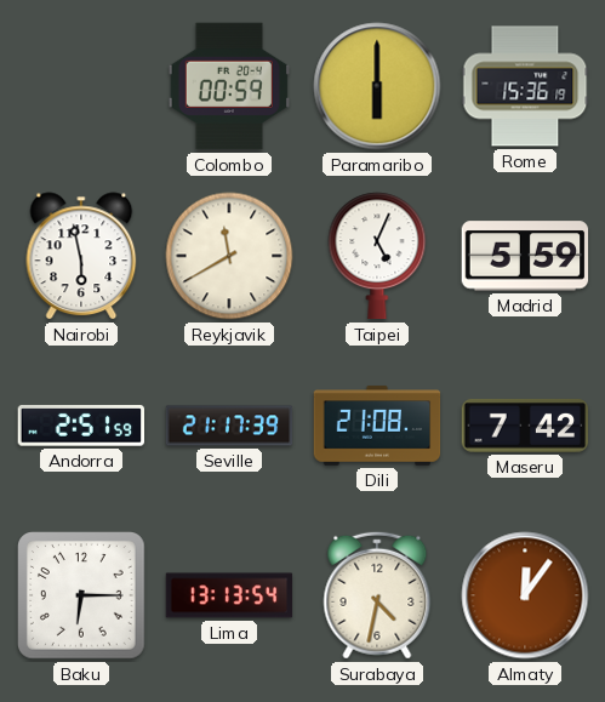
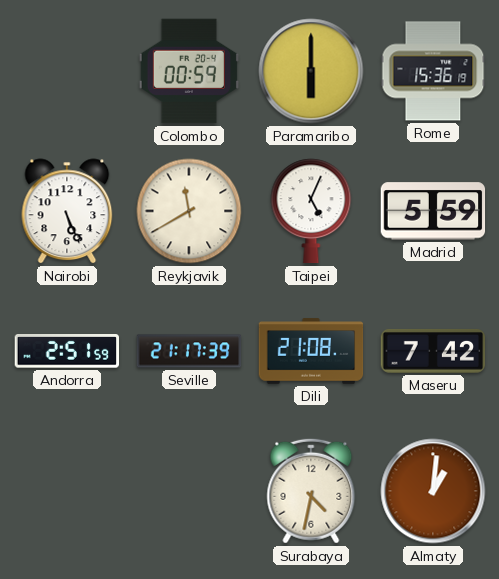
Nairobi: 5:58 -> 5:26
Baku: 6:15 -> none
Lima: 13:13 -> none
Almaty: 12:06 -> 1:01
